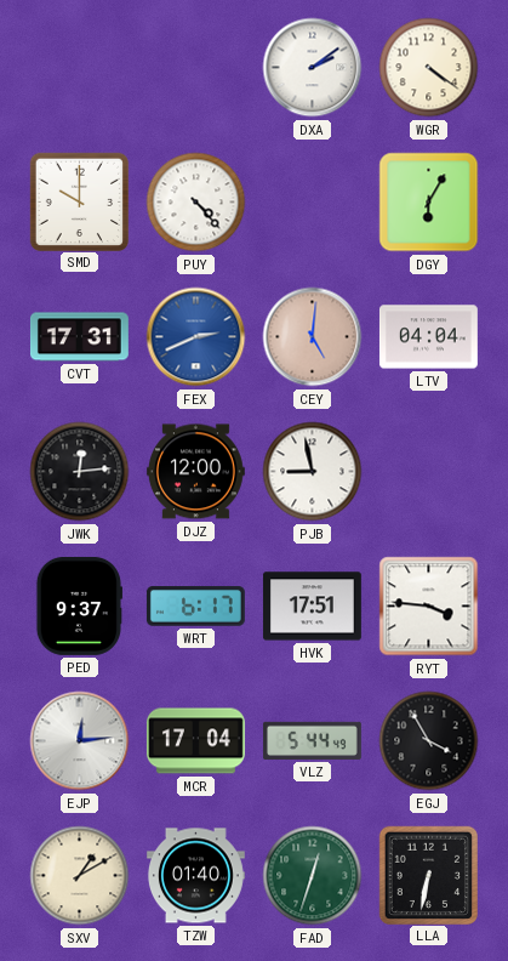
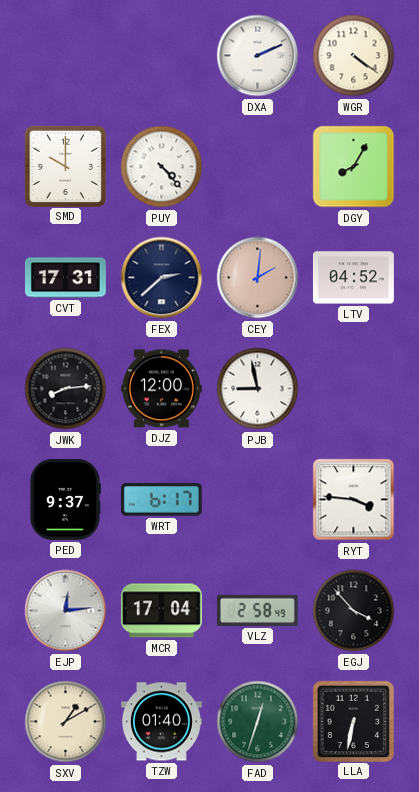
DXA: 2:09 -> 2:11
DGY: 6:05 -> 8:05
FEX: 2:41 -> 2:38
FEX dial: blue -> navy
CEY: 5:01 -> 2:01
LTV: 04:04 -> 04:52
JWK: 12:14 -> 8:14
HVK: 17:51 -> none
VLZ: 5:44 -> 2:58
EGJ: 3:55 -> 3:53
